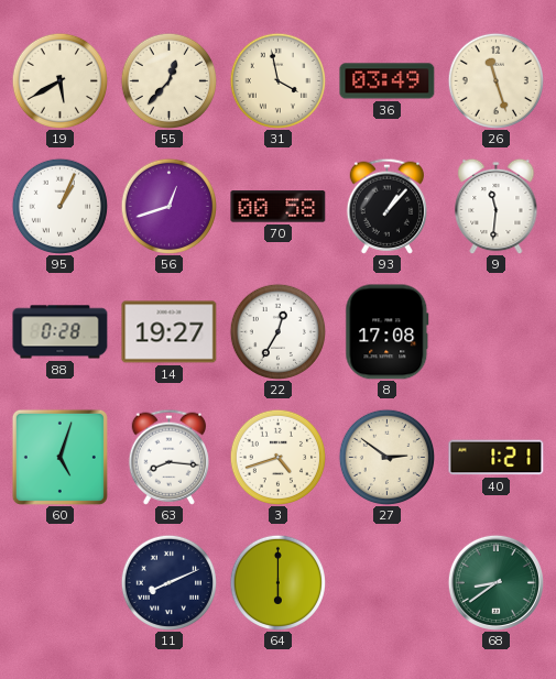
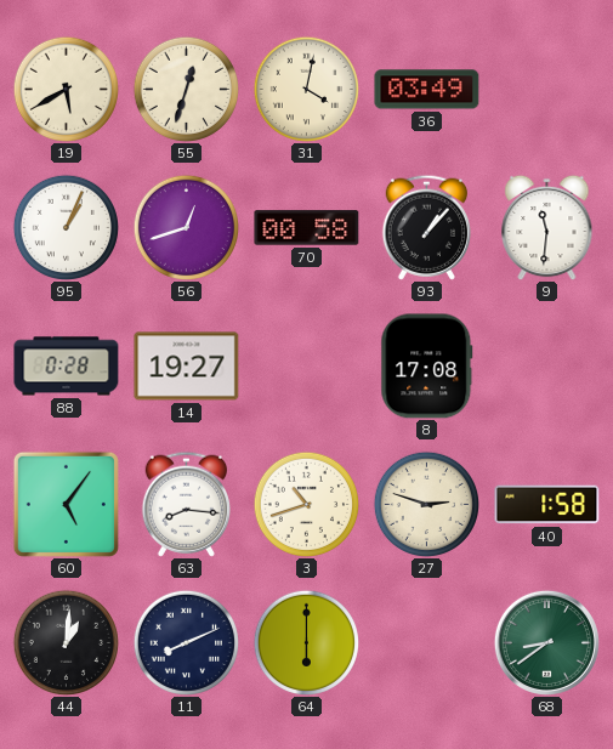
55: 12:37 -> 12:33
31: 3:58 -> 4:02
26: 11:27 -> none
22: 12:35 -> none
60: 5:03 -> 5:06
3: 4:42 -> 10:42
27: 2:51 -> 2:48
40: 1:21 -> 1:58
44: none -> 1:01
